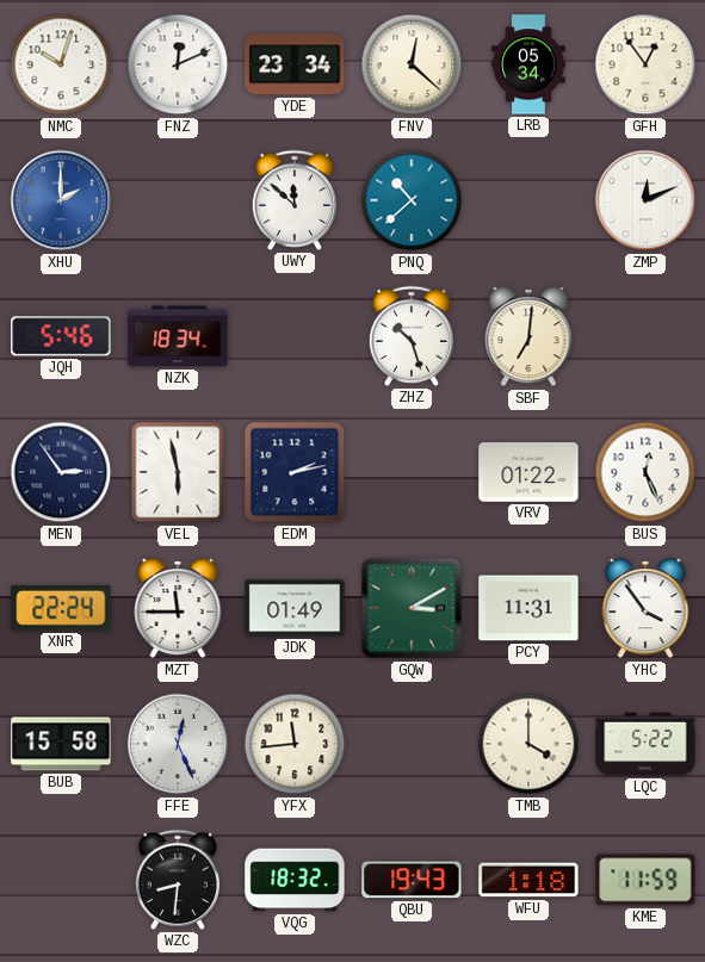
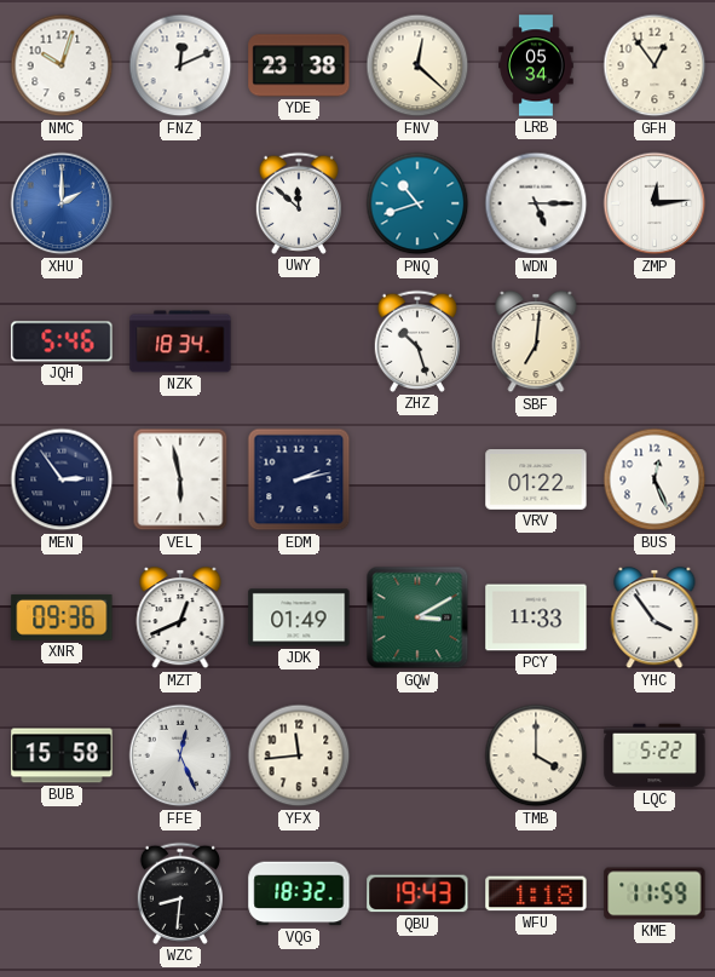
YDE: 23:34 -> 23:38
PNQ: 10:38 -> 10:42
WDN: none -> 5:15
ZMP: 12:11 -> 12:14
XNR: 22:24 -> 09:36
MZT: 11:45 -> 12:41
PCY: 11:31 -> 11:33
